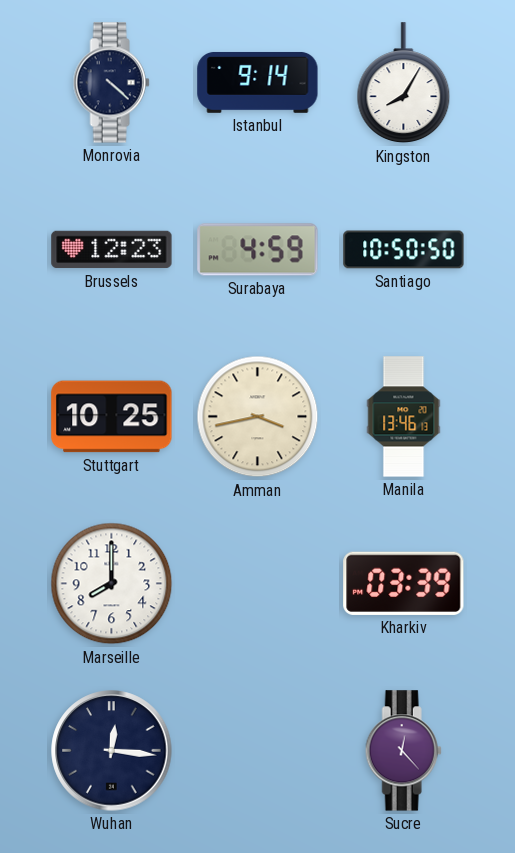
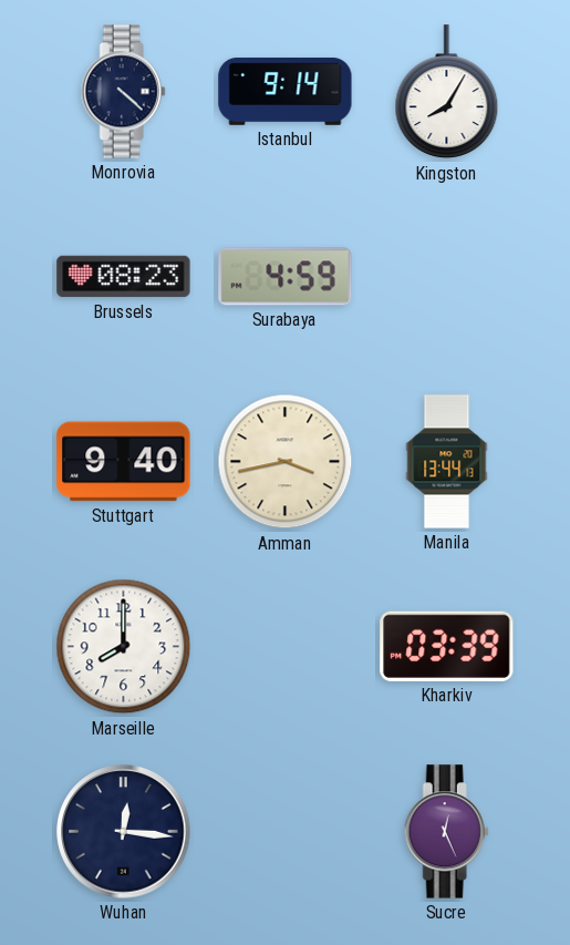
Brussels: 12:23 -> 08:23
Santiago: 10:50 -> none
Stuttgart: 10:25 -> 9:40
Manila: 13:46 -> 13:44
Sucre: 12:23 -> 12:26
